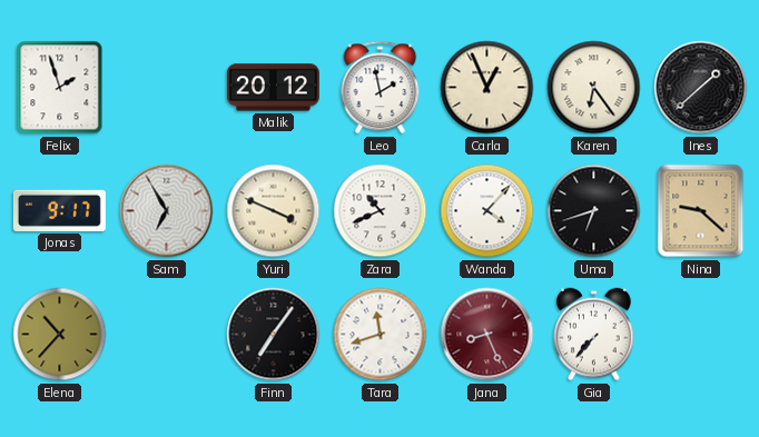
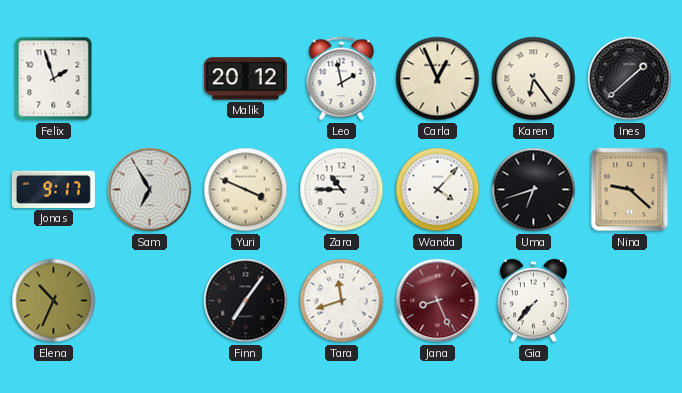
Zara: 10:41 -> 10:45
Elena: 10:37 -> 10:34
